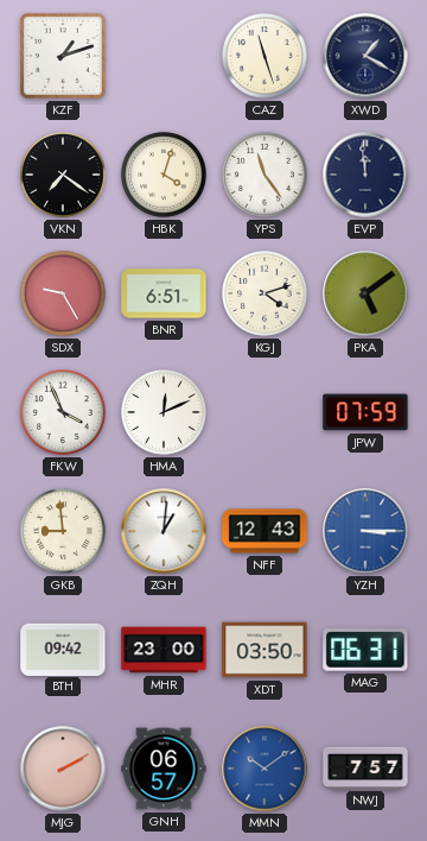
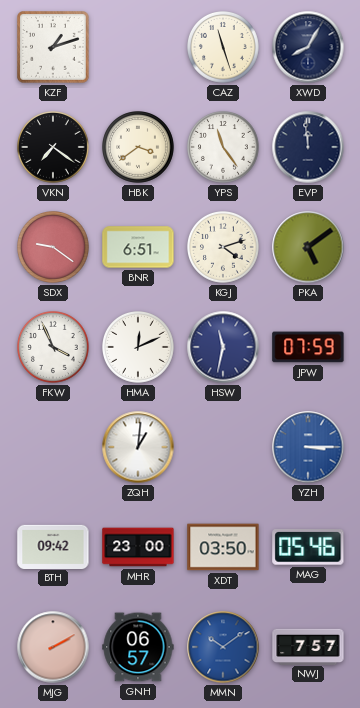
XWD: 1:20 -> 8:05
HBK: 4:03 -> 3:39
SDX: 9:25 -> 9:21
HSW: none -> 11:32
GKB: 8:59 -> none
NFF: 12:43 -> none
MAG: 06:31 -> 05:46
